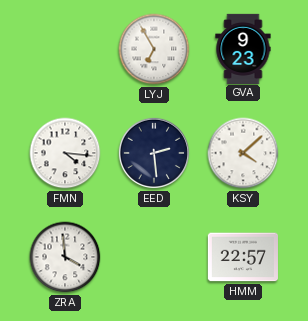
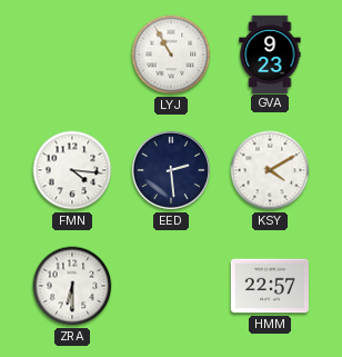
LYJ: 6:55 -> 10:55
KSY: 4:08 -> 4:10
ZRA: 3:59 -> 6:30
